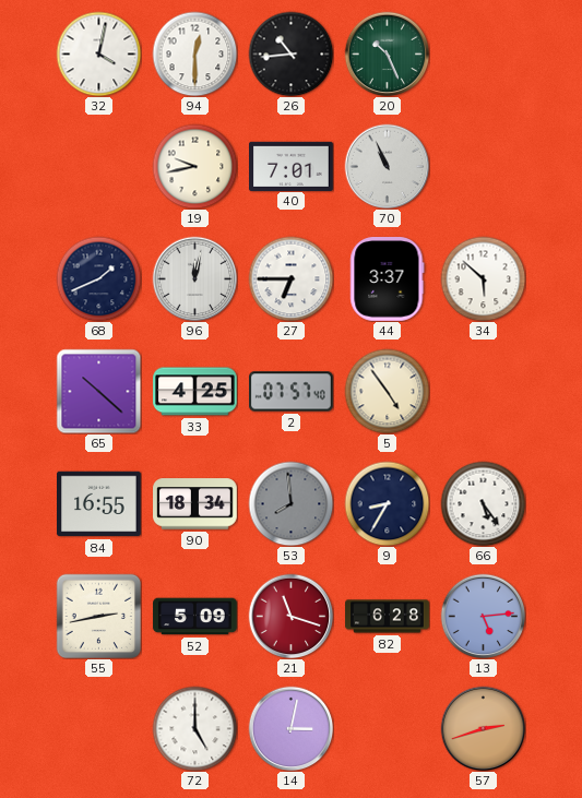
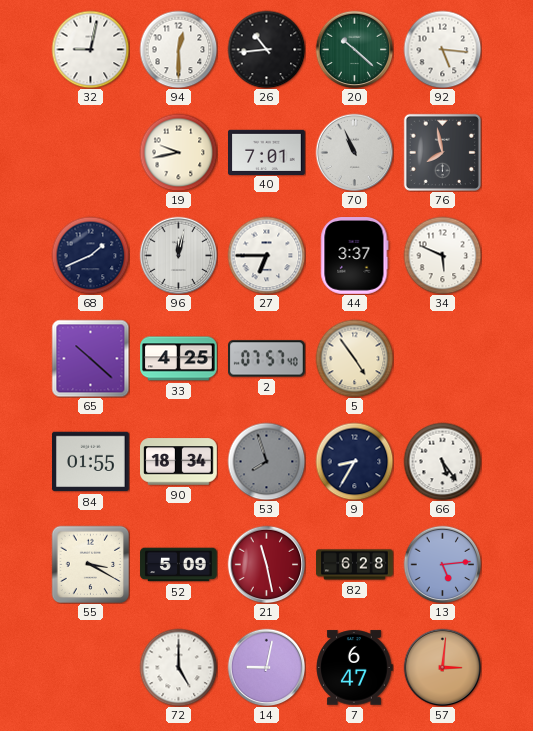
32: 4:02 -> 9:02
20: 10:26 -> 10:22
92: none -> 5:16
76: none -> 7:58
34: 5:52 -> 5:49
84: 16:55 -> 01:55
53: 7:59 -> 7:57
55: 2:43 -> 3:20
21: 11:18 -> 11:28
14: 3:02 -> 9:02
7: none -> 6:47
57: 2:42 -> 3:01
